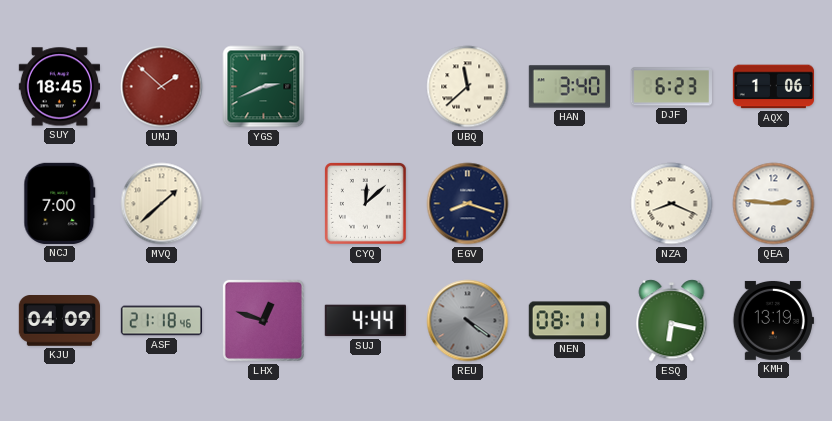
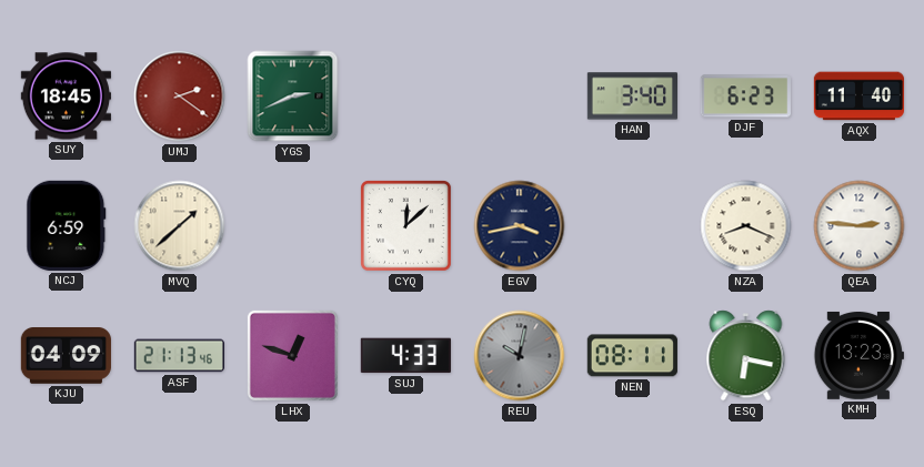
UMJ: 1:52 -> 2:21
UBQ: 11:38 -> none
AQX: 1:06 -> 11:40
NCJ: 7:00 -> 6:59
EGV: 8:18 -> 3:43
ASF: 21:18 -> 21:13
SUJ: 4:44 -> 4:33
REU: 4:21 -> 10:02
KMH: 13:19 -> 13:23
